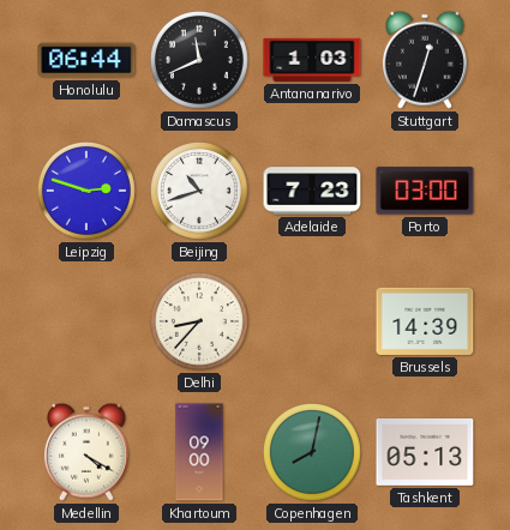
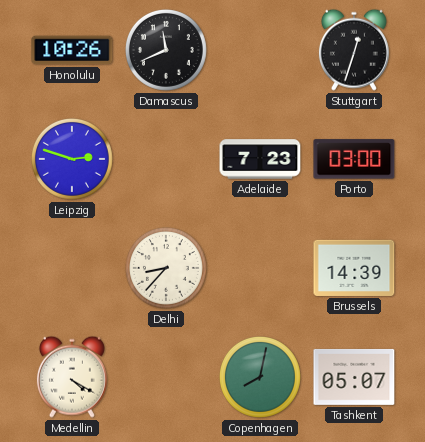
Honolulu: 06:44 -> 10:26
Antananarivo: 1:03 -> none
Beijing: 10:42 -> none
Khartoum: 09:00 -> none
Tashkent: 05:13 -> 05:07
